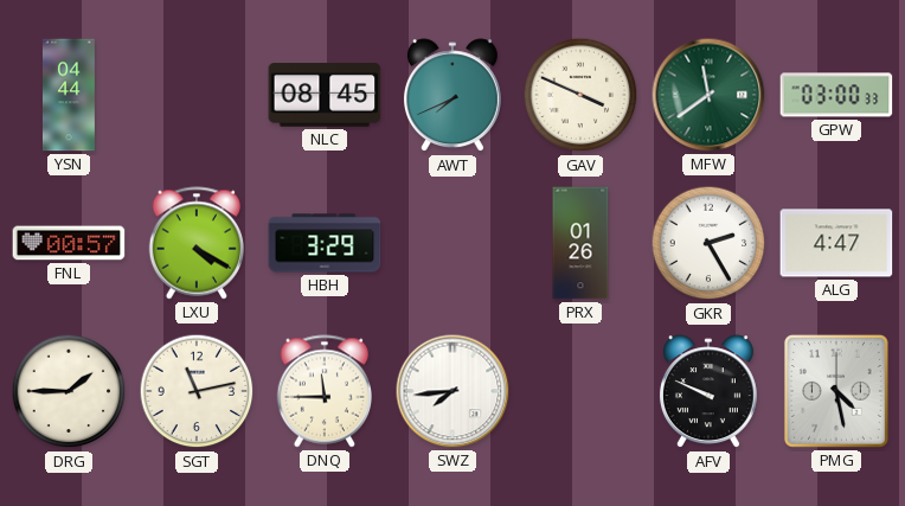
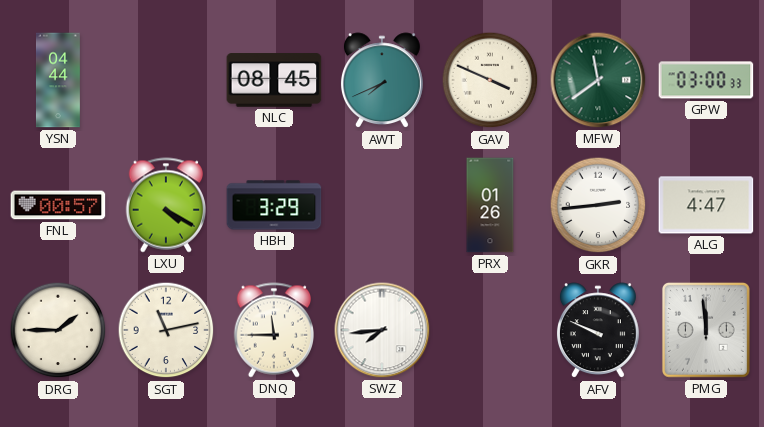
GKR: 2:25 -> 2:44
PMG: 4:28 -> 11:59
